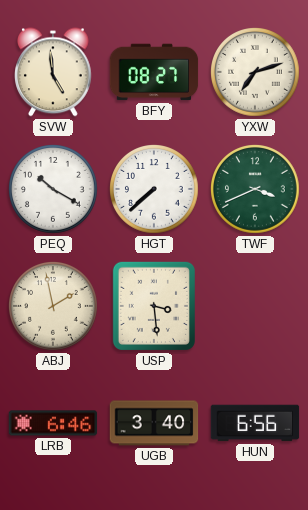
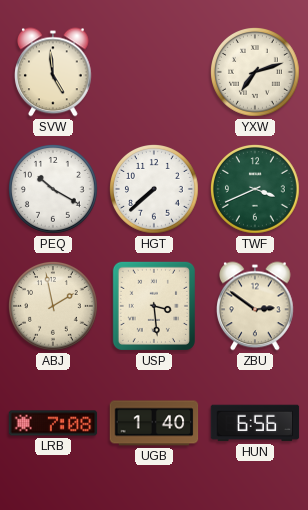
BFY: 08:27 -> none
ZBU: none -> 2:51
LRB: 6:46 -> 7:08
UGB: 3:40 -> 1:40
